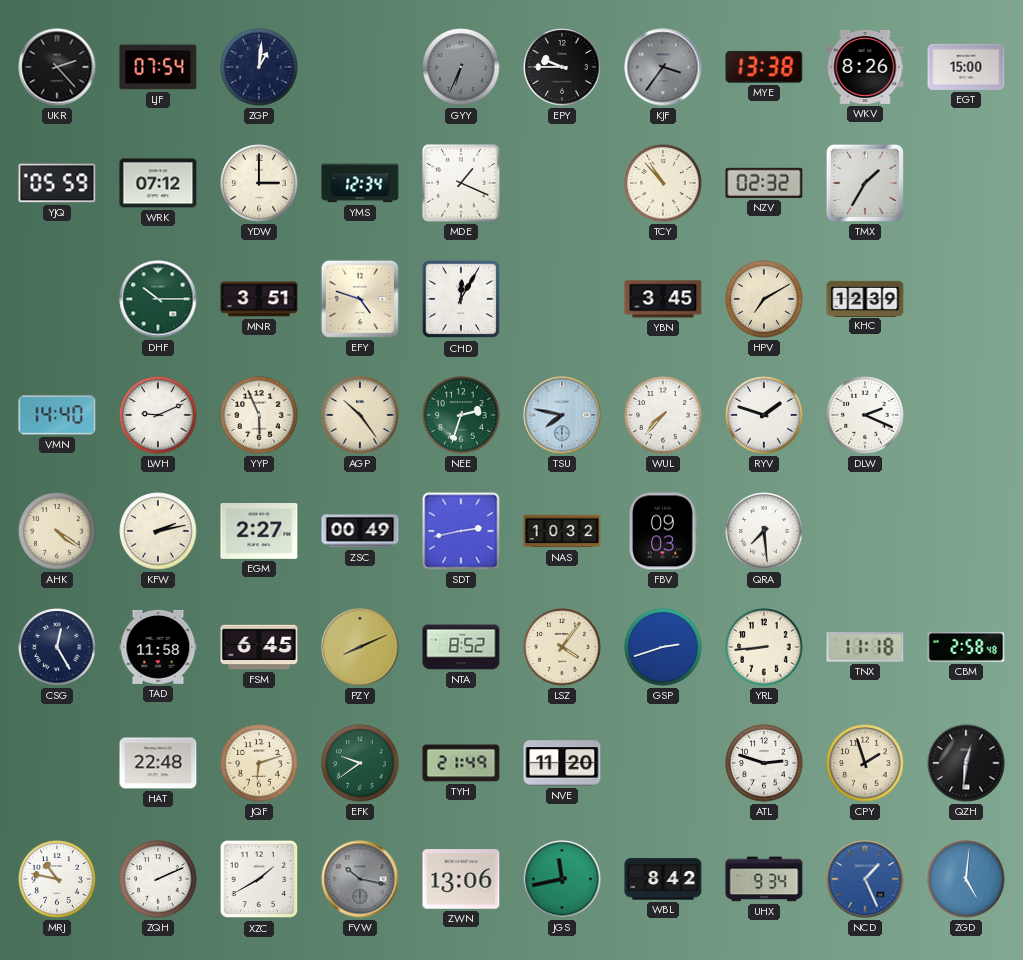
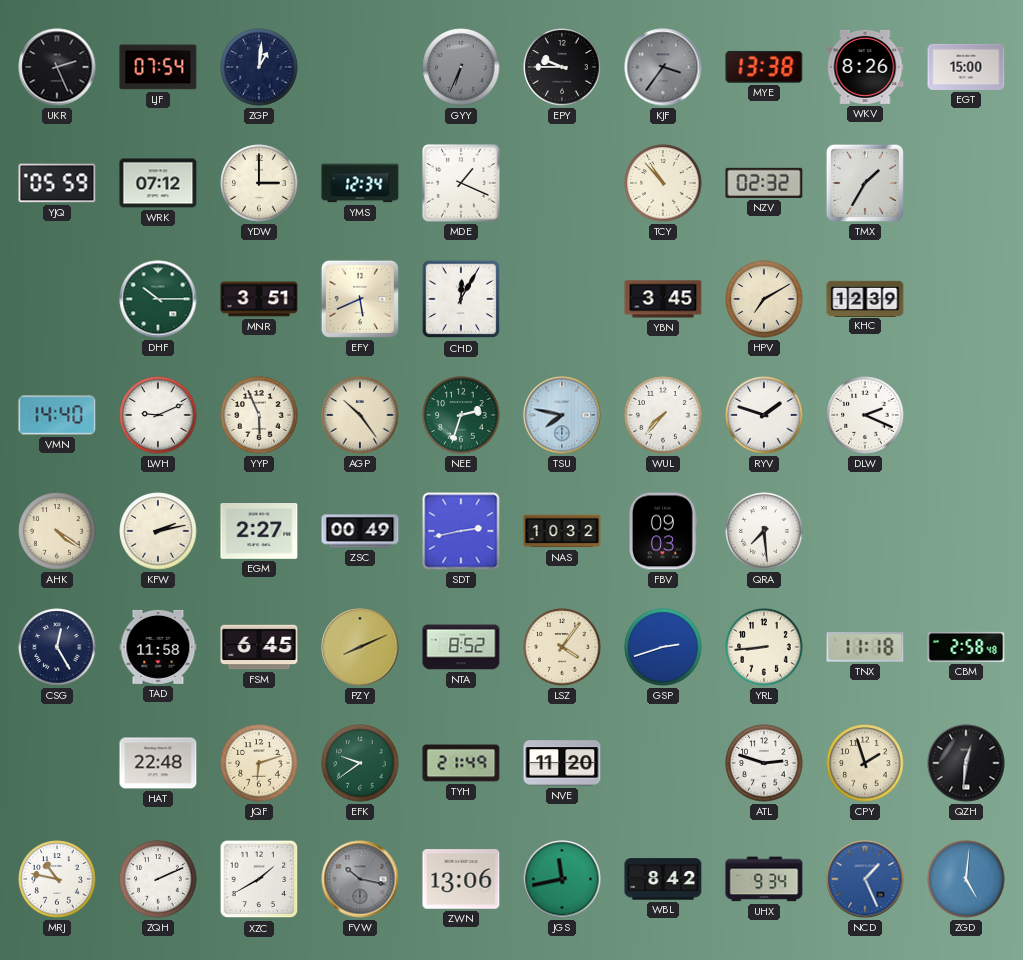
UKR: 2:23 -> 2:26
EFY: 4:48 -> 5:41
